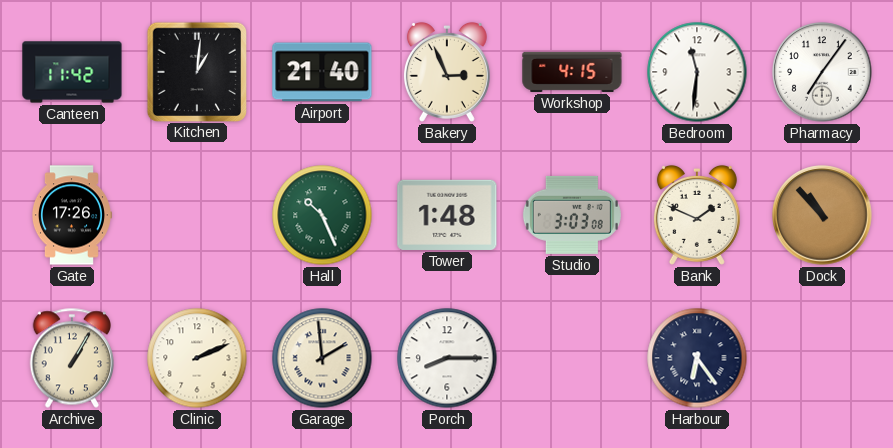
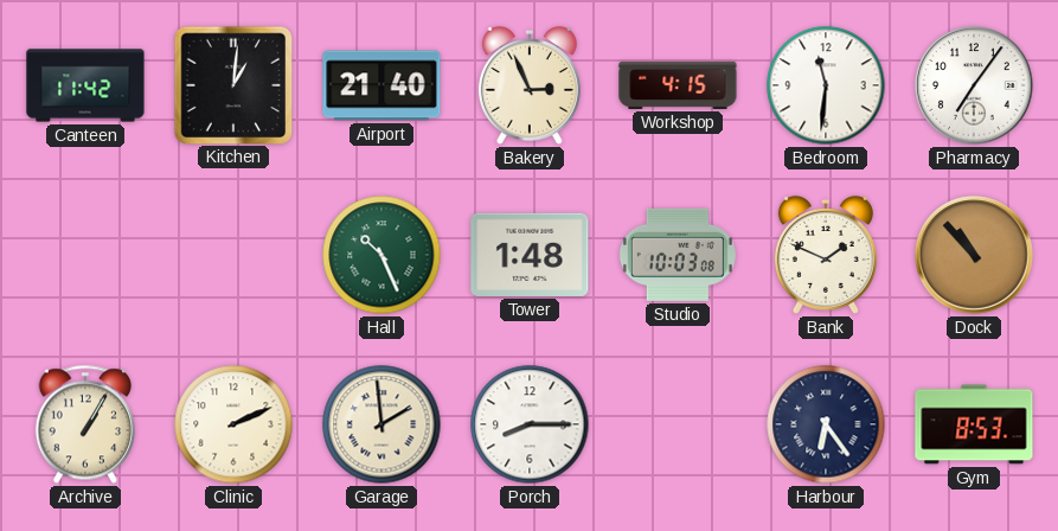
Gate: 17:26 -> none
Studio: 3:03 -> 10:03
Gym: none -> 8:53
